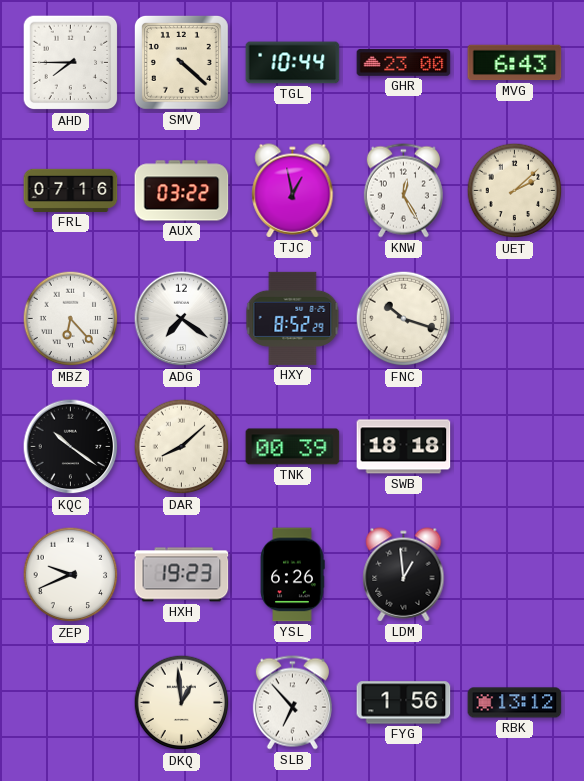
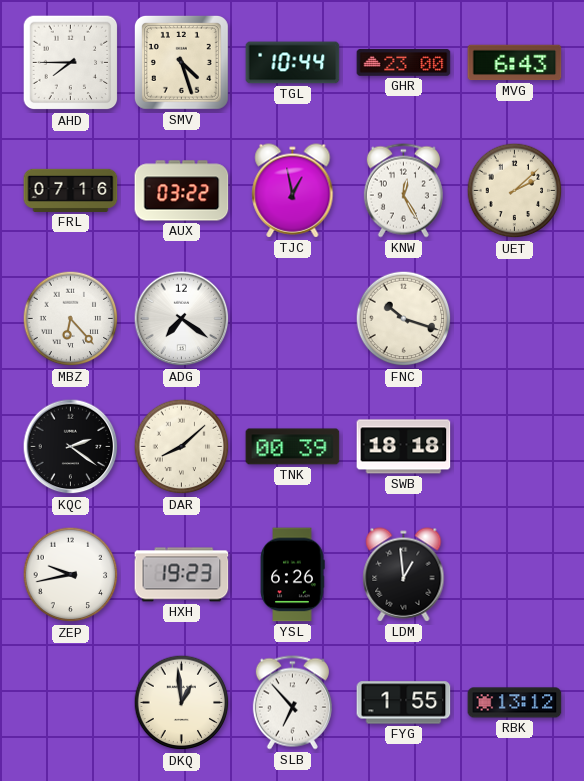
SMV: 4:22 -> 4:27
HXY: 8:52 -> none
KQC: 10:21 -> 2:21
ZEP: 9:41 -> 9:43
FYG: 1:56 -> 1:55
